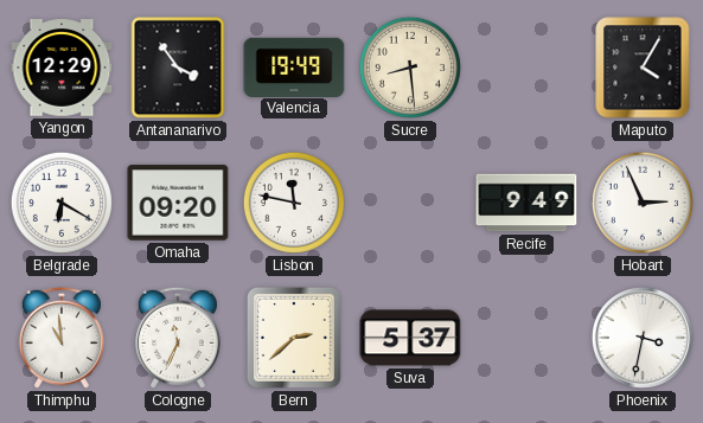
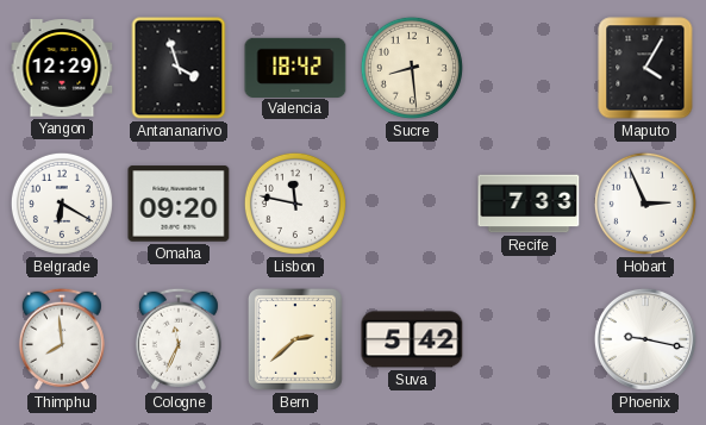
Antananarivo: 3:54 -> 3:57
Valencia: 19:49 -> 18:42
Recife: 9:49 -> 7:33
Thimphu: 10:59 -> 7:59
Suva: 5:37 -> 5:42
Phoenix: 3:32 -> 9:17
